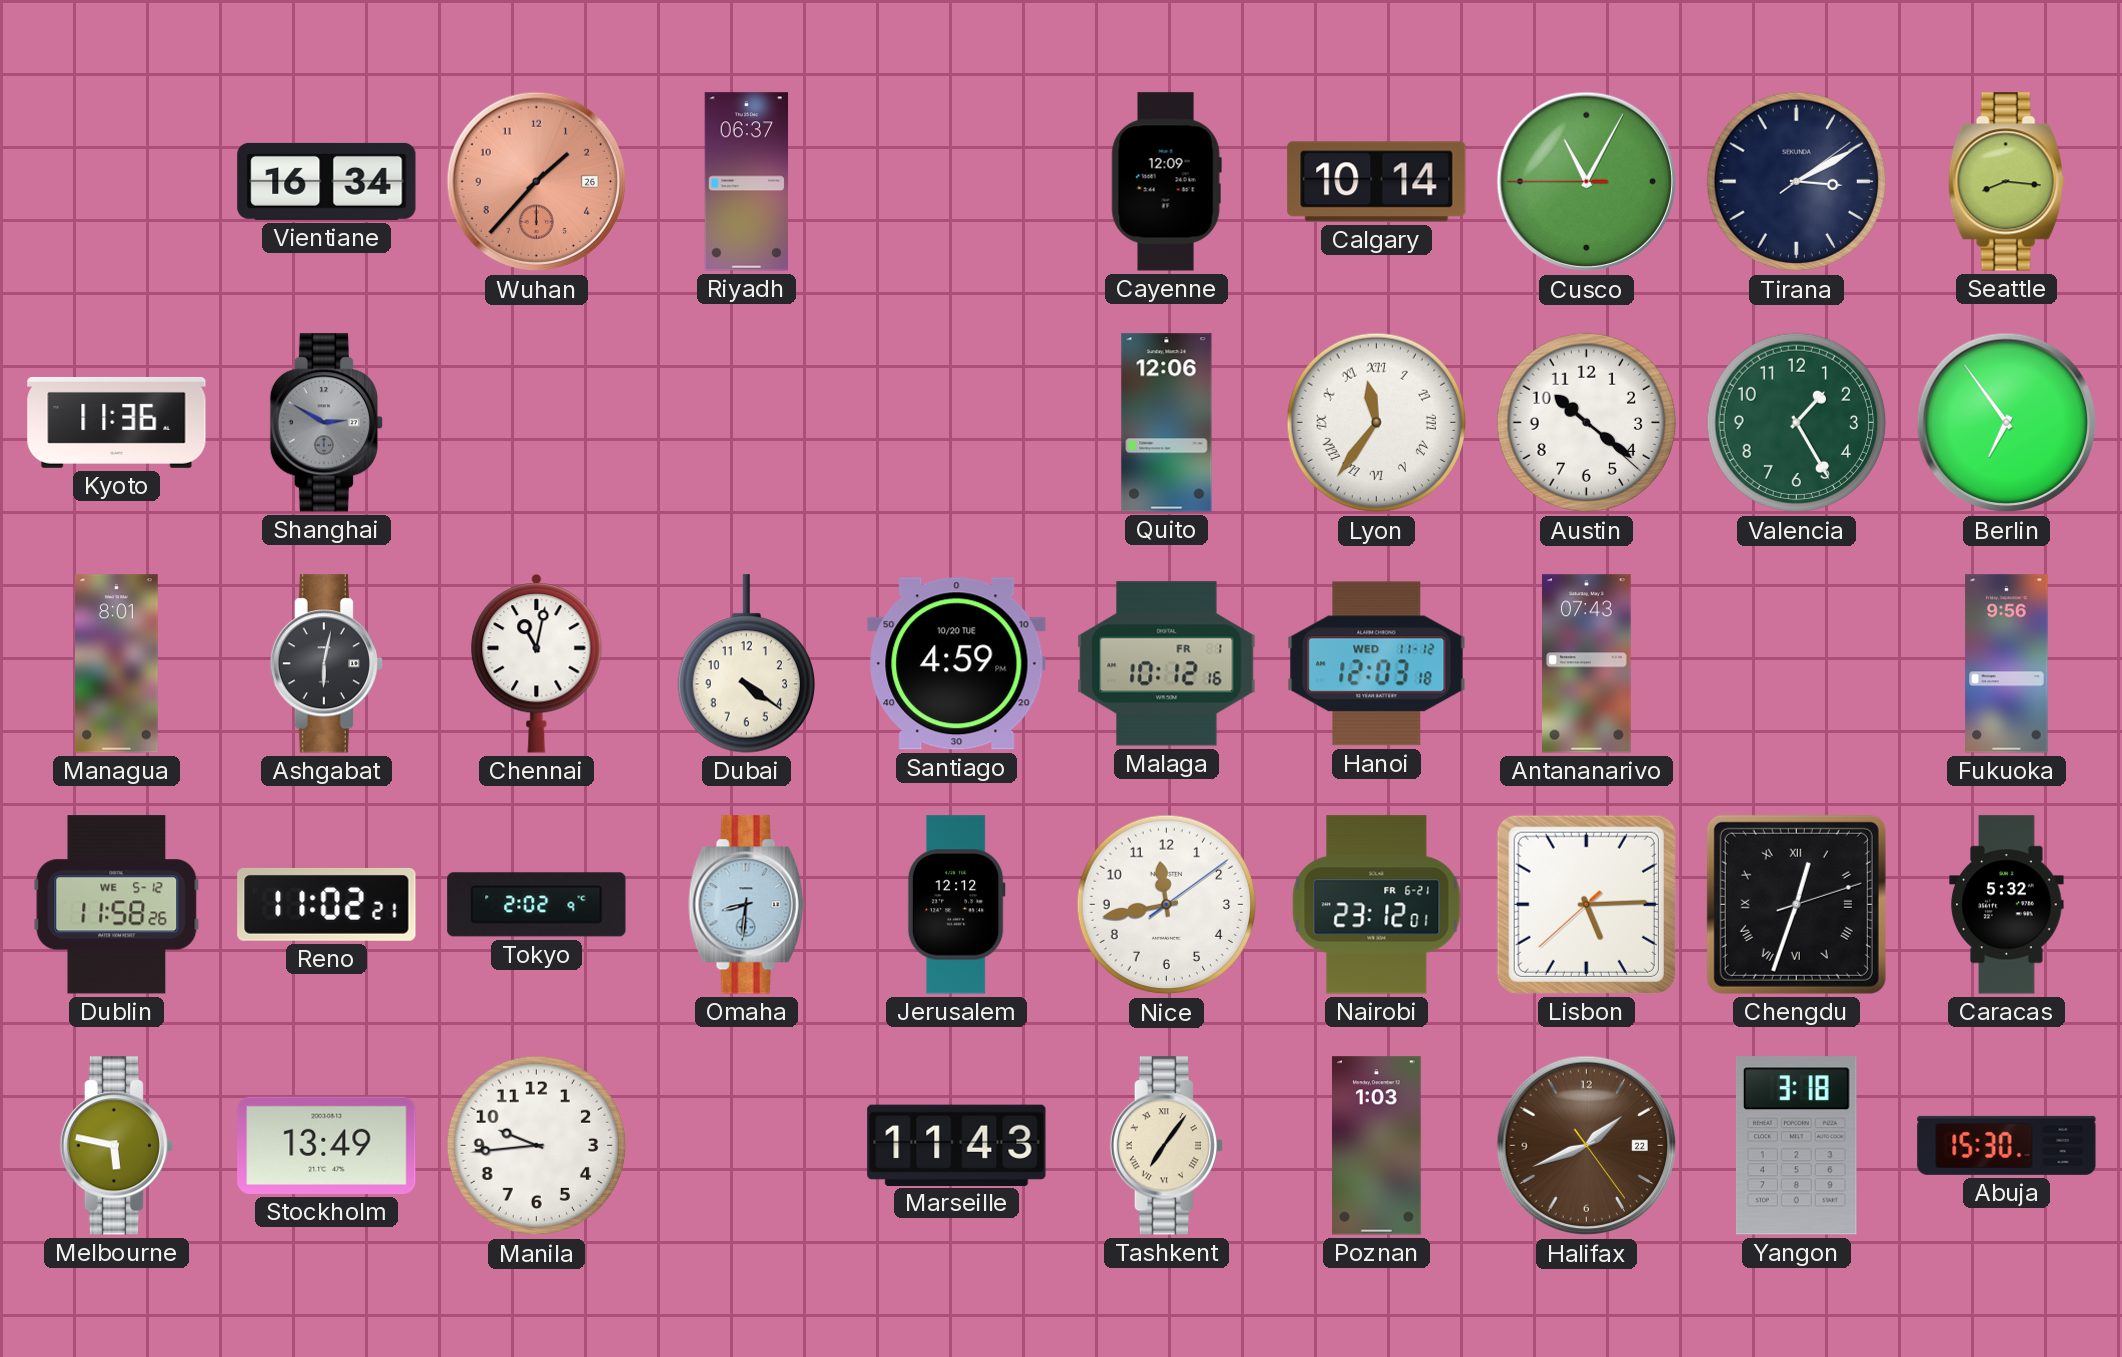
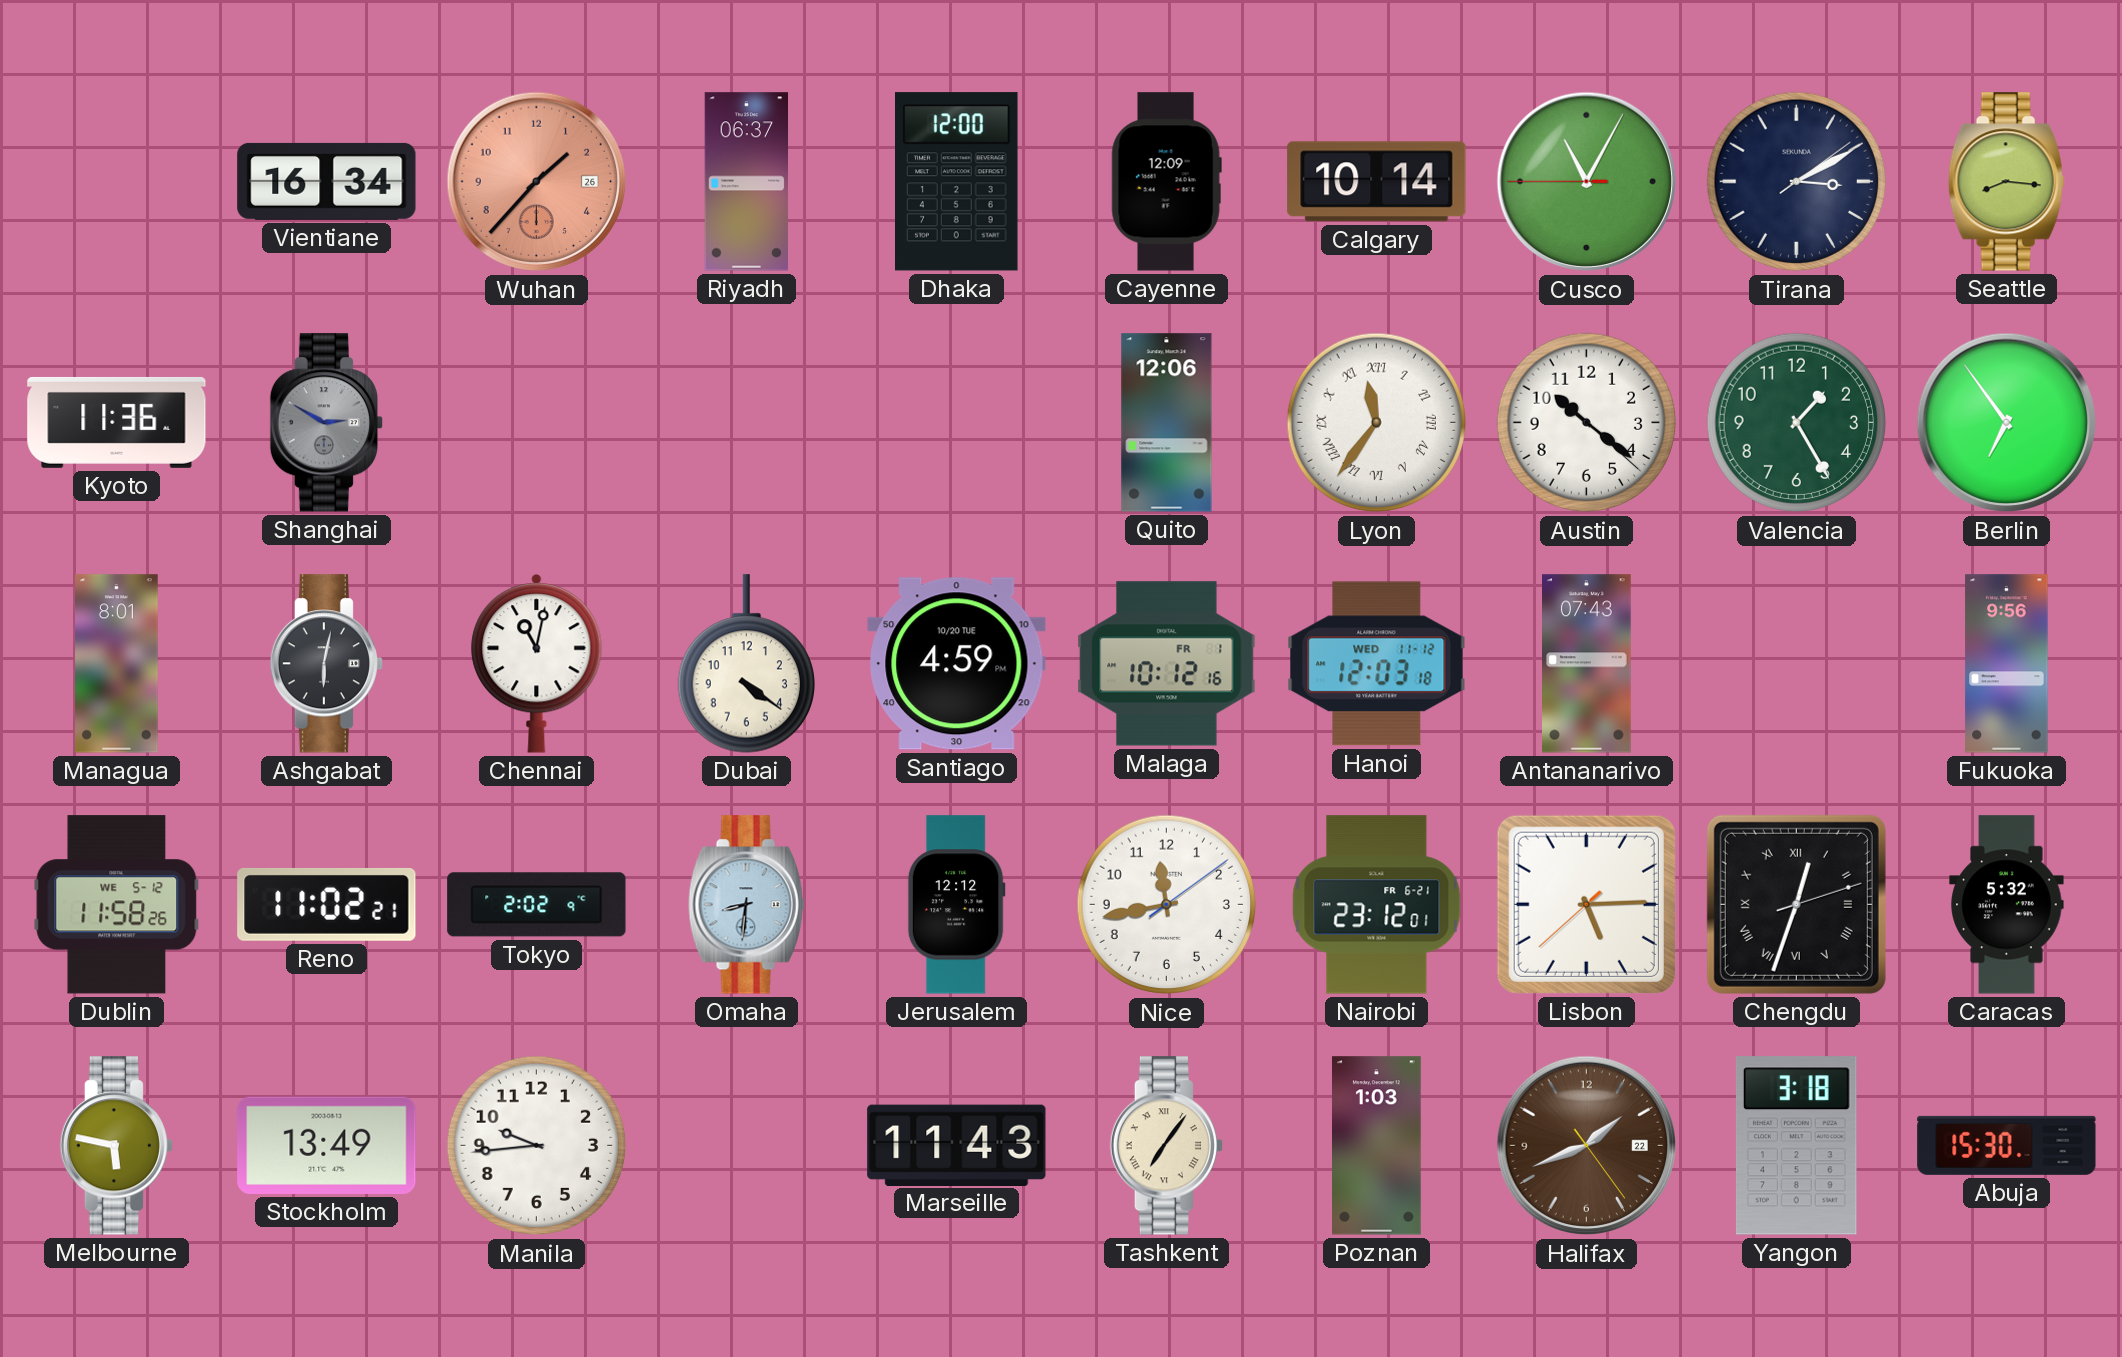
Dhaka: none -> 12:00
